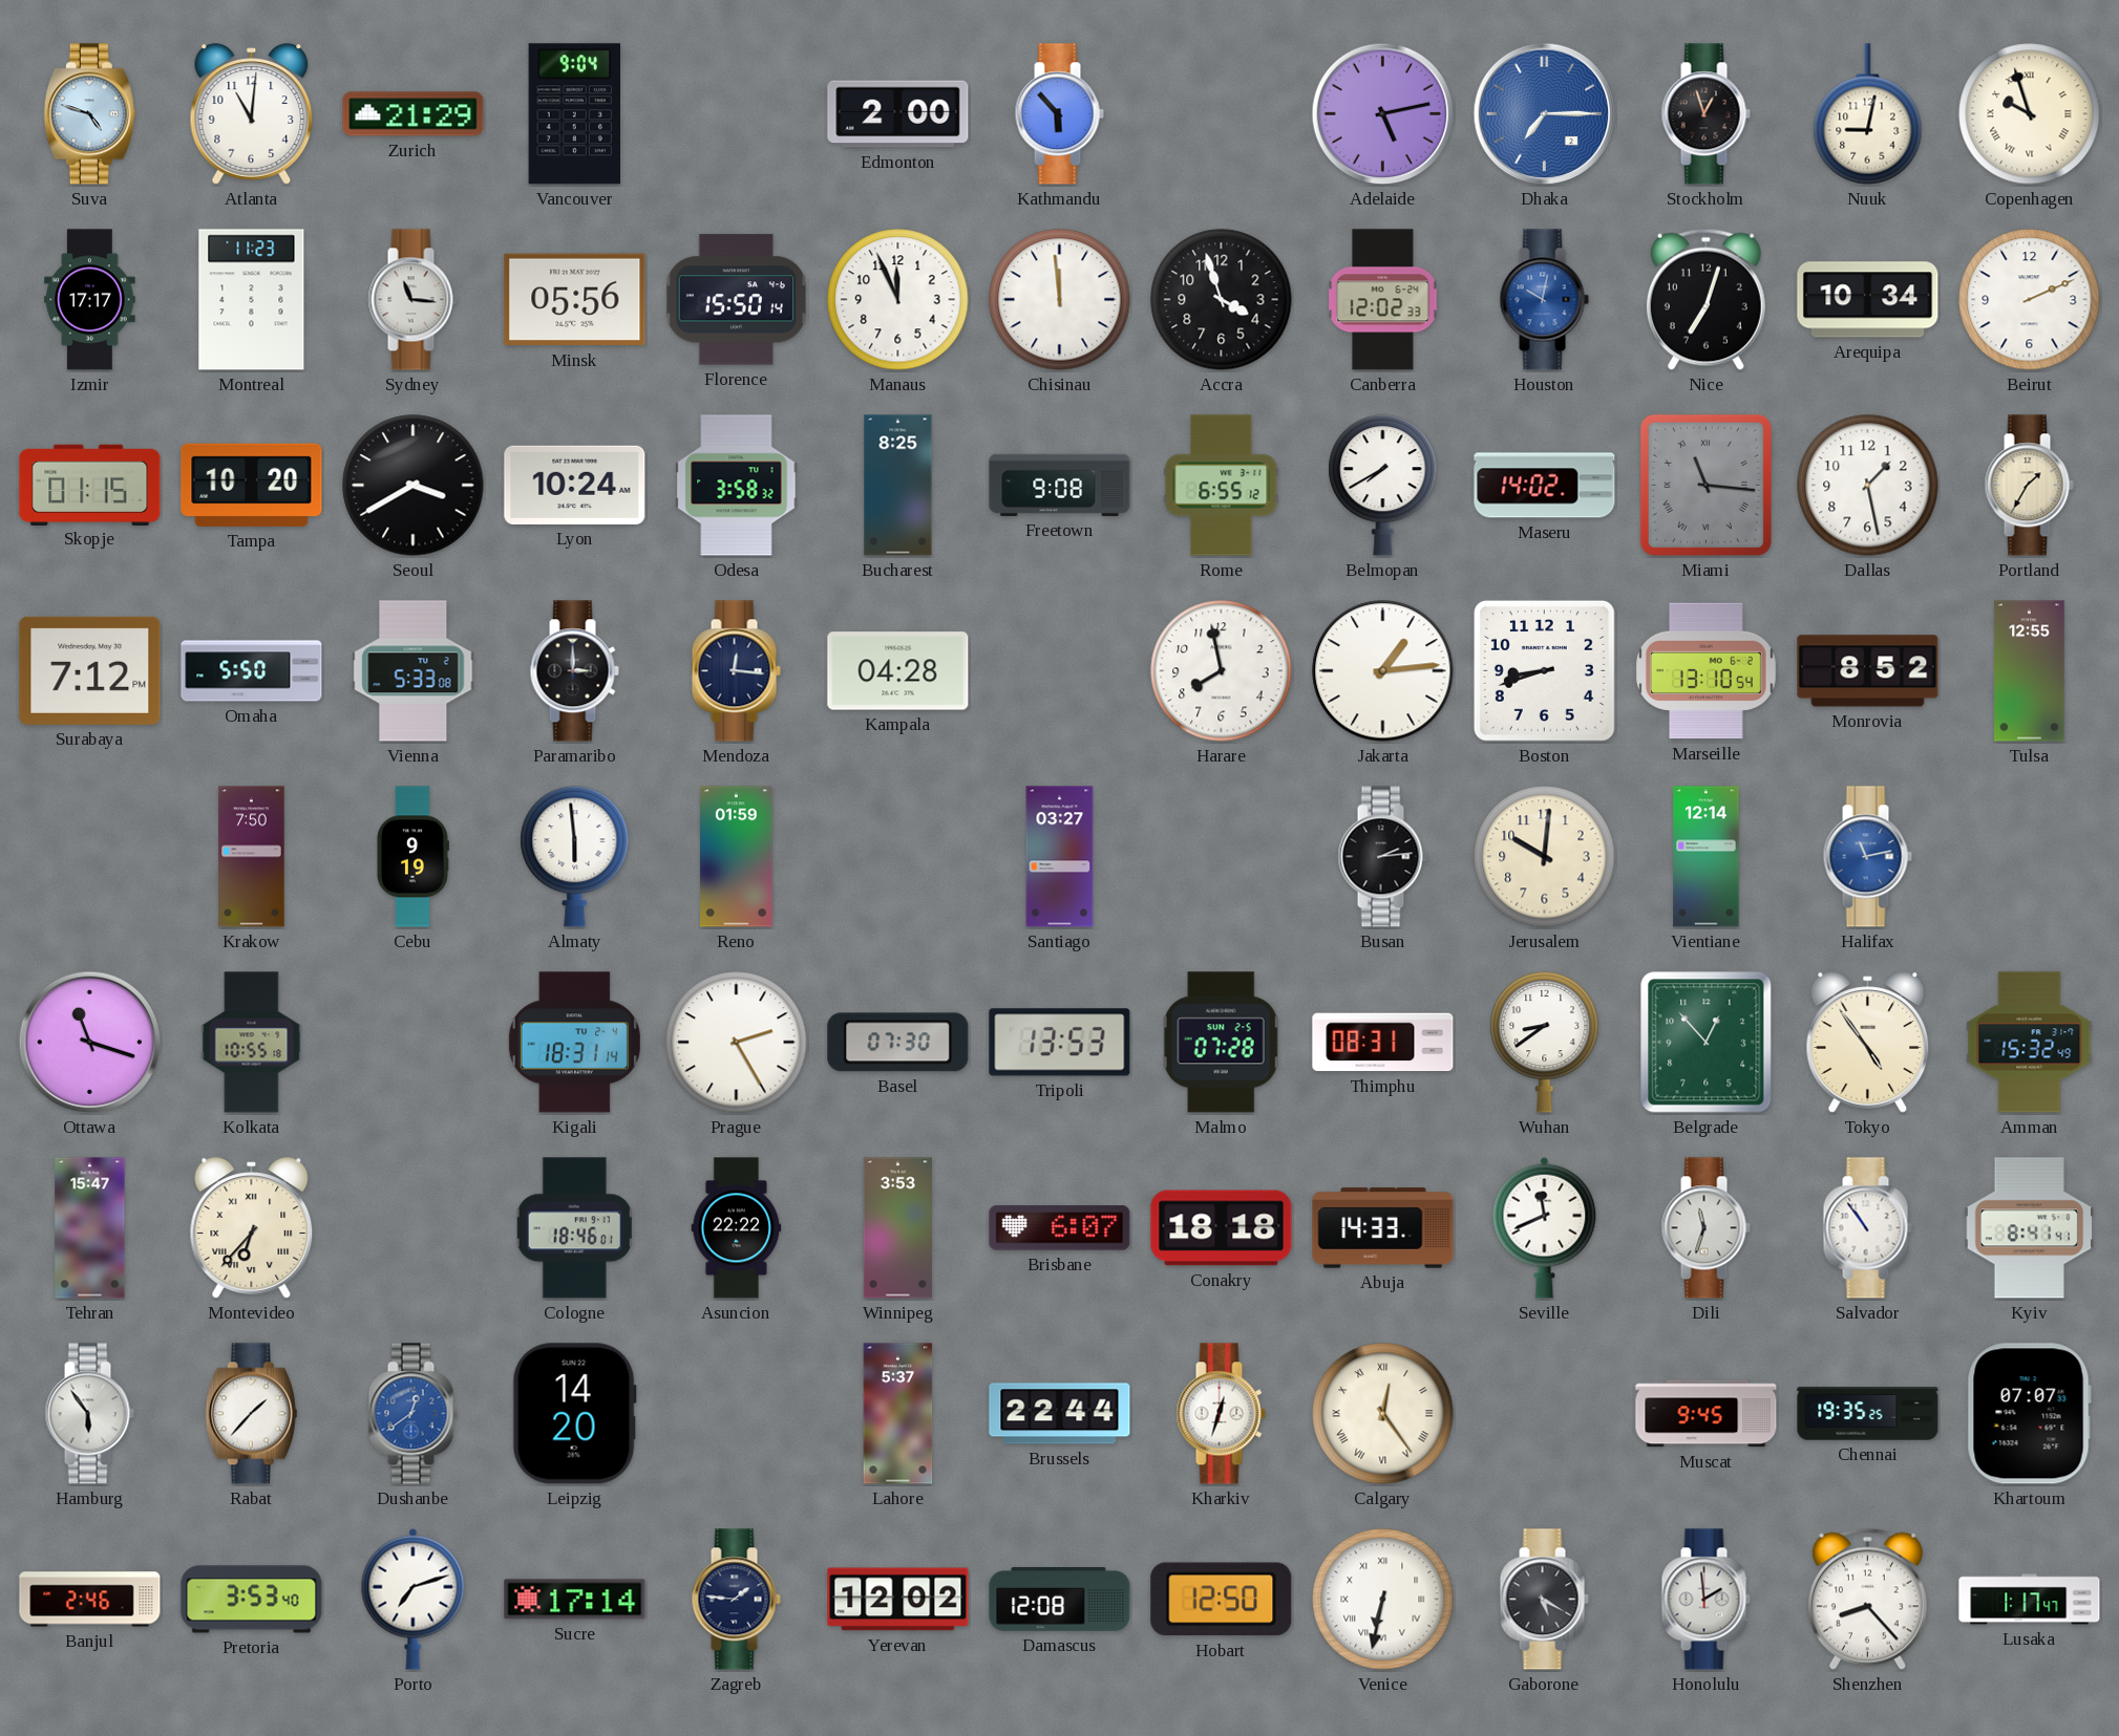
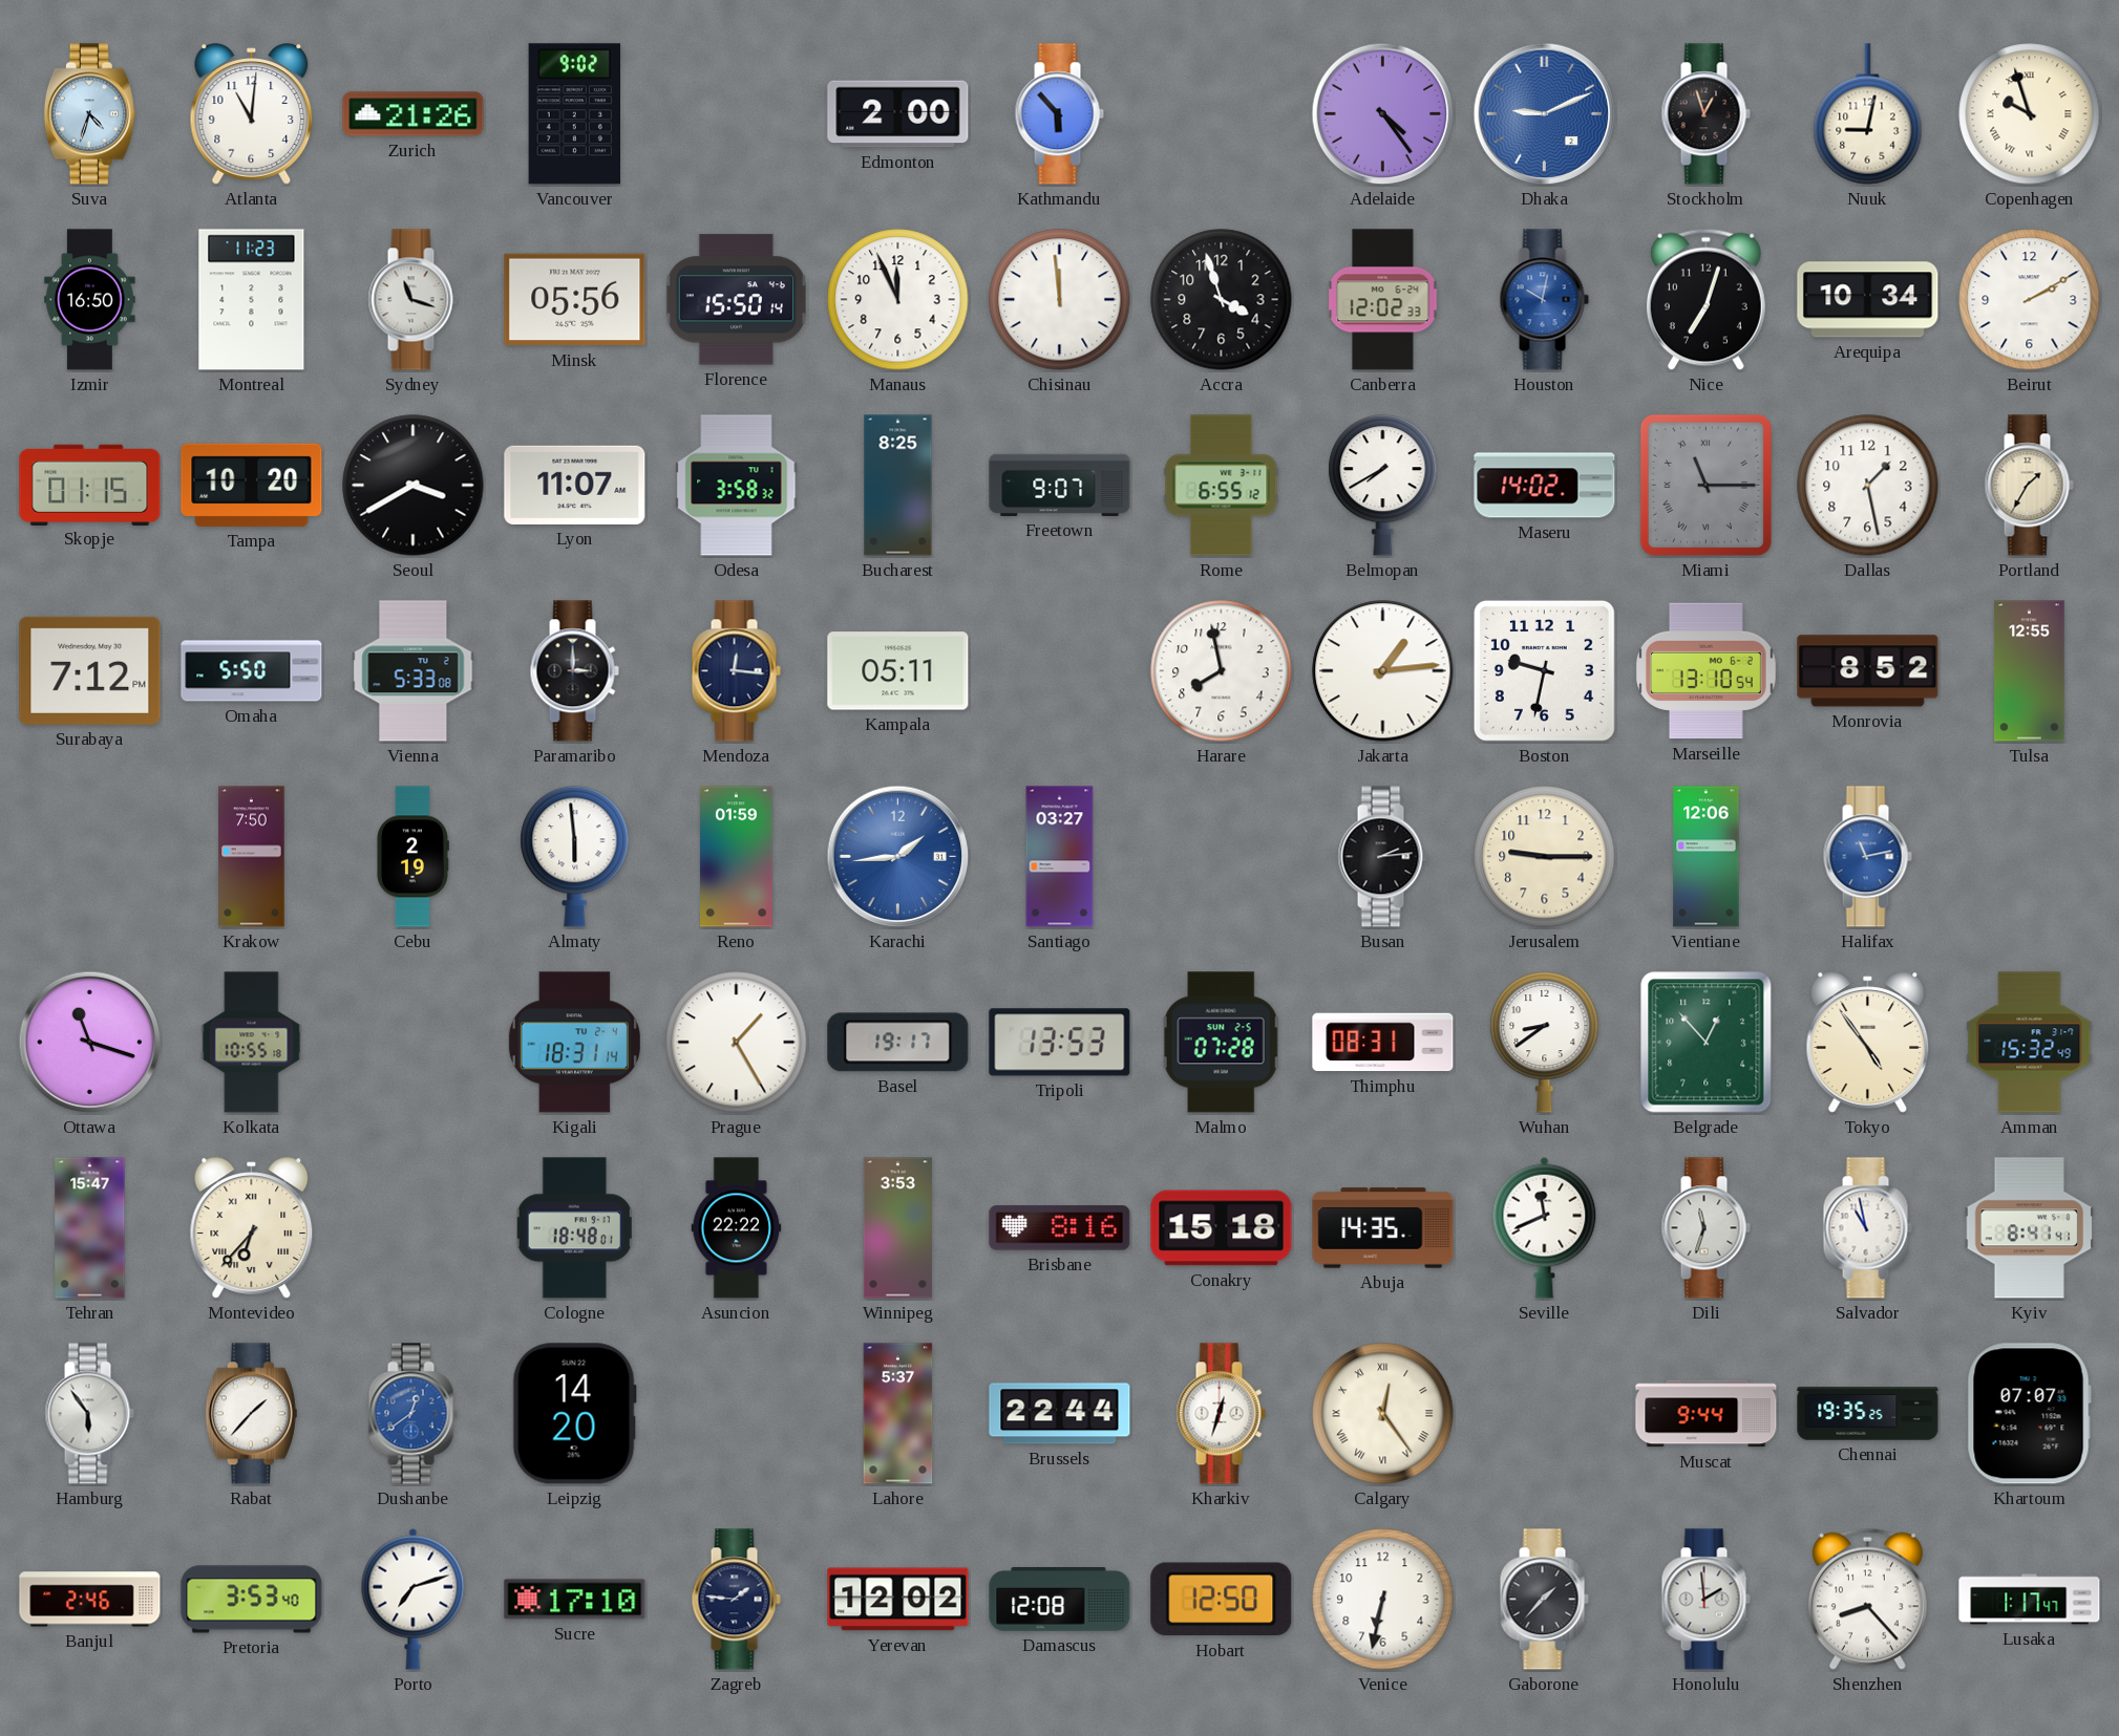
Suva: 4:48 -> 4:33
Zurich: 21:29 -> 21:26
Vancouver: 9:04 -> 9:02
Adelaide: 5:13 -> 4:24
Dhaka: 7:15 -> 9:11
Izmir: 17:17 -> 16:50
Sydney: 11:16 -> 11:18
Beirut: 2:11 -> 2:10
Lyon: 10:24 -> 11:07
Freetown: 9:08 -> 9:07
Miami: 11:16 -> 11:15
Kampala: 04:28 -> 05:11
Boston: 8:42 -> 9:32
Cebu: 9:19 -> 2:19
Karachi: none -> 1:44
Jerusalem: 10:01 -> 9:15
Vientiane: 12:14 -> 12:06
Prague: 2:25 -> 1:25
Basel: 07:30 -> 19:17
Cologne: 18:46 -> 18:48
Brisbane: 6:07 -> 8:16
Conakry: 18:18 -> 15:18
Abuja: 14:33 -> 14:35
Salvador: 10:54 -> 10:58
Muscat: 9:45 -> 9:44
Sucre: 17:14 -> 17:10
Venice numerals: Roman -> Arabic
Gaborone: 5:20 -> 1:37
